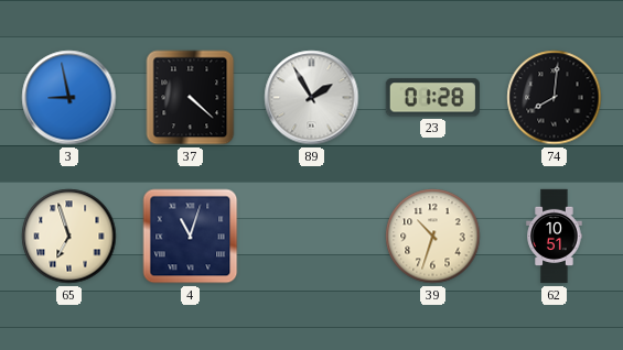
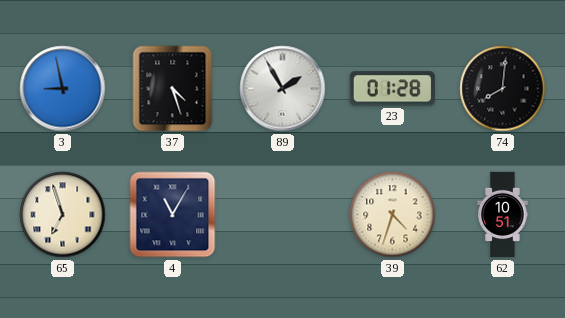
37: 4:22 -> 4:27
4: 11:03 -> 11:05
39: 10:33 -> 4:33
